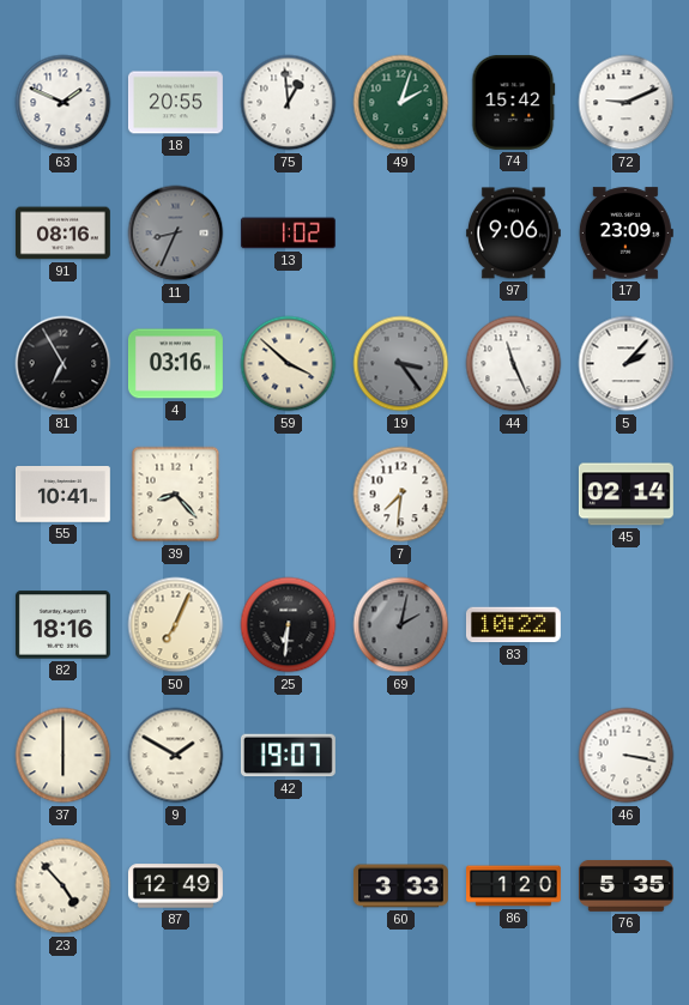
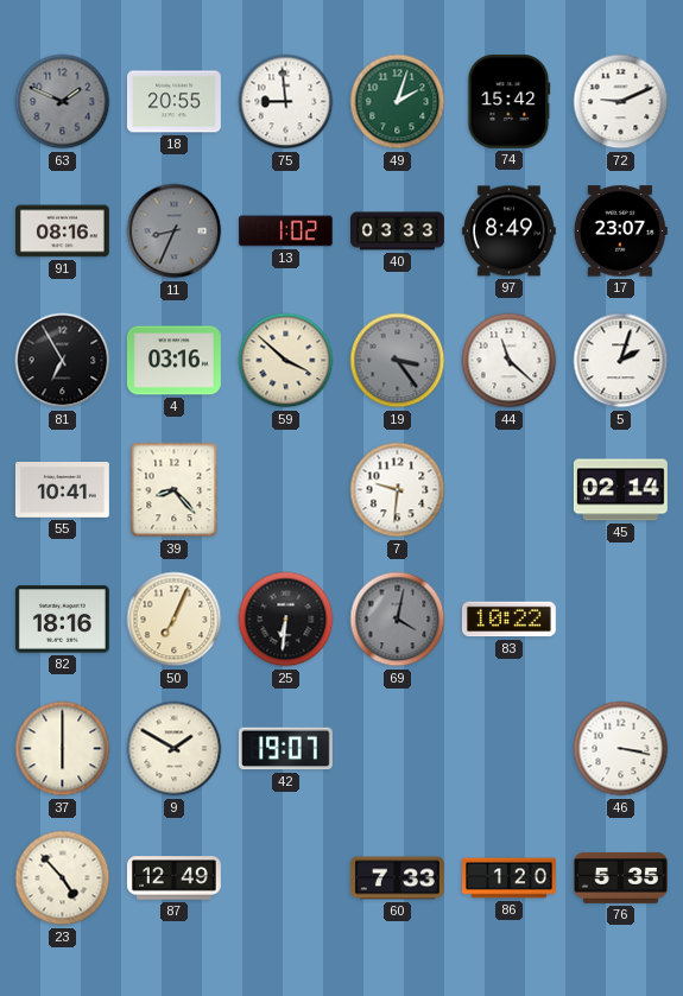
63 dial: white -> grey
75: 12:59 -> 8:59
40: none -> 03:33
97: 9:06 -> 8:49
17: 23:09 -> 23:07
44: 11:26 -> 11:22
5: 2:07 -> 2:03
7: 7:31 -> 9:31
69: 2:02 -> 4:02
60: 3:33 -> 7:33
